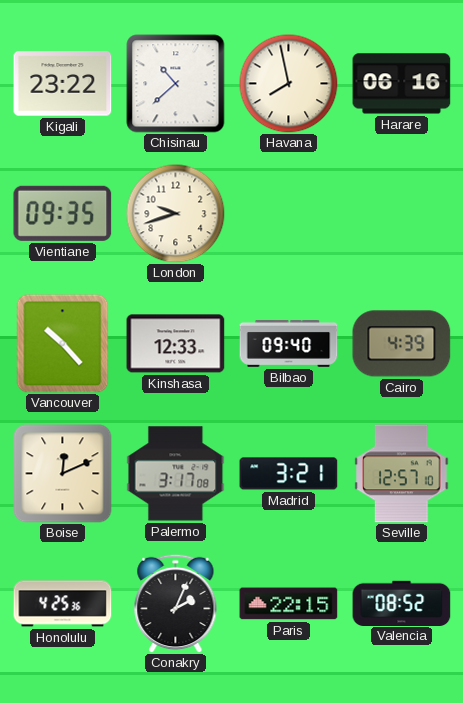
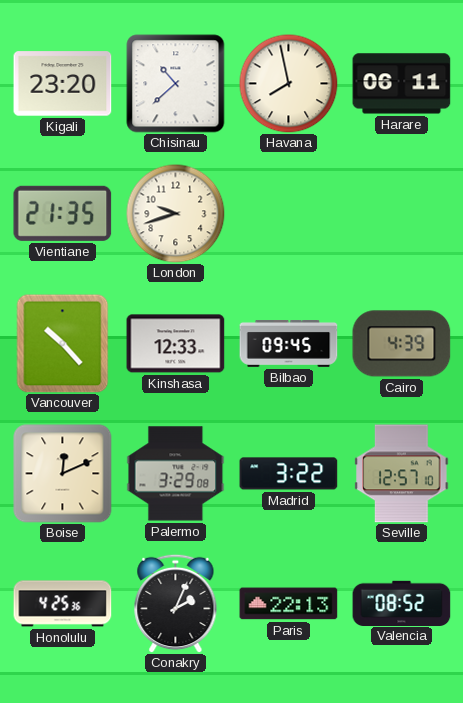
Kigali: 23:22 -> 23:20
Harare: 06:16 -> 06:11
Vientiane: 09:35 -> 21:35
Bilbao: 09:40 -> 09:45
Palermo: 3:17 -> 3:29
Madrid: 3:21 -> 3:22
Paris: 22:15 -> 22:13
